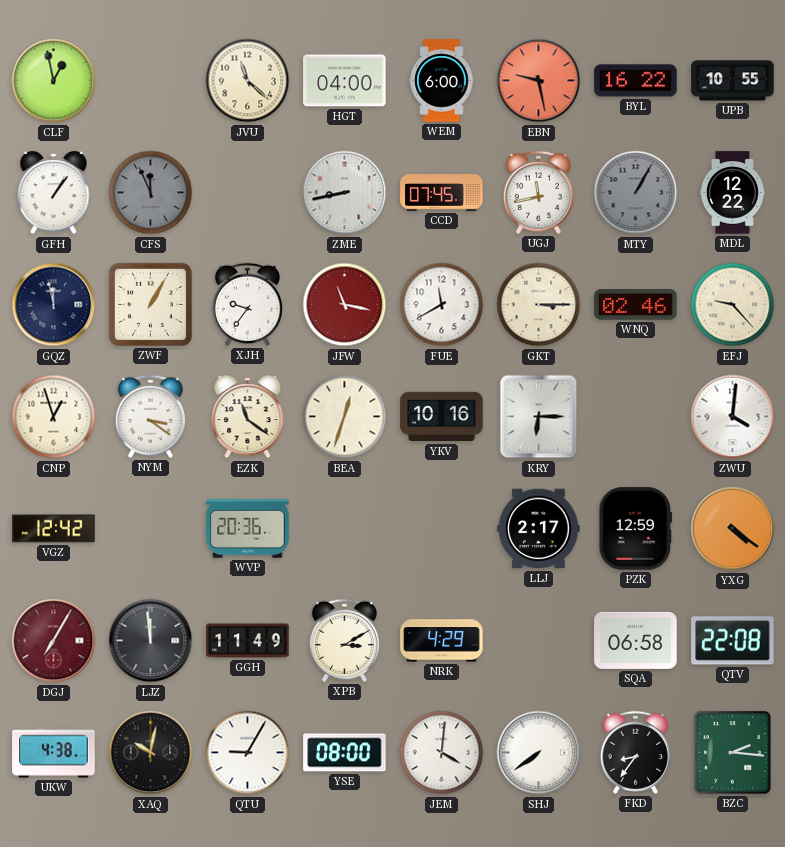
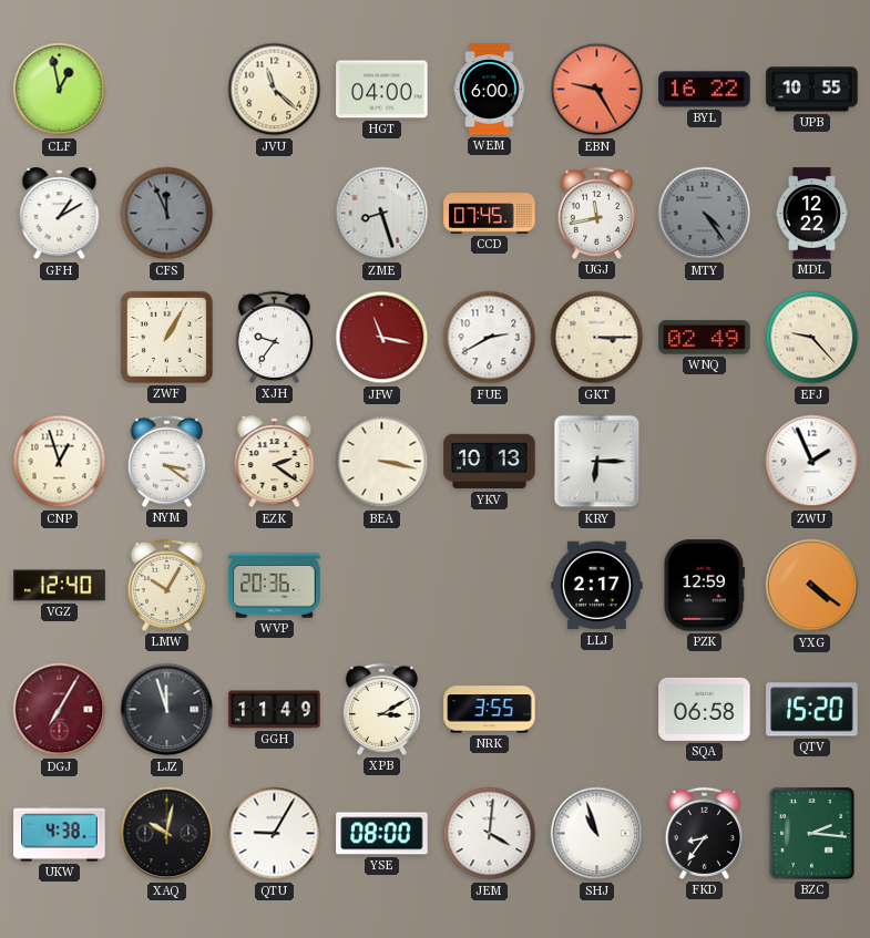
EBN: 9:28 -> 9:25
GFH: 1:06 -> 1:10
ZME: 8:43 -> 8:27
MTY: 1:05 -> 4:24
GQZ: 11:58 -> none
FUE: 11:40 -> 2:40
WNQ: 02:46 -> 02:49
EZK: 11:21 -> 2:21
BEA: 12:33 -> 3:17
YKV: 10:16 -> 10:13
ZWU: 4:01 -> 1:56
VGZ: 12:42 -> 12:40
LMW: none -> 10:05
LJZ: 11:59 -> 11:57
NRK: 4:29 -> 3:55
QTV: 22:08 -> 15:20
SHJ: 7:39 -> 10:57
